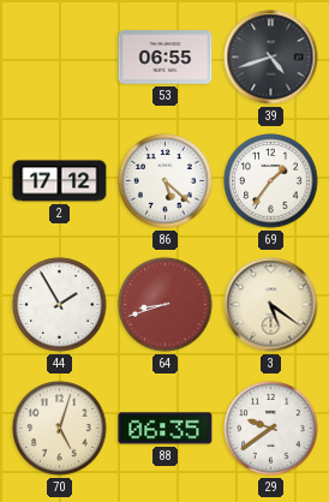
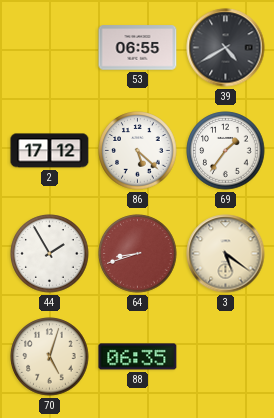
39: 4:42 -> 4:40
29: 9:39 -> none
